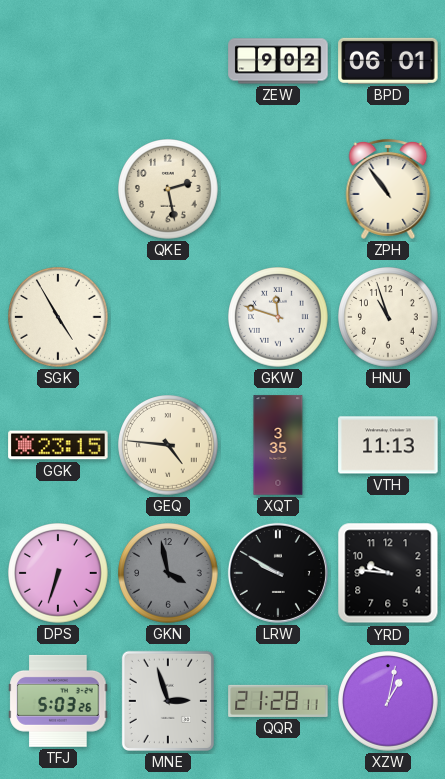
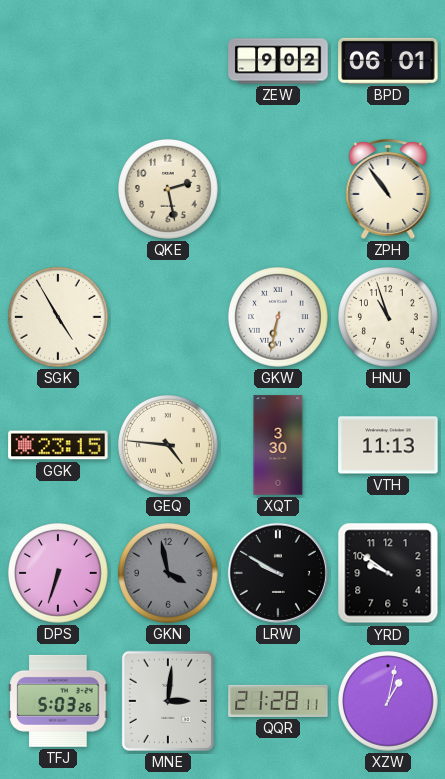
GKW: 11:48 -> 6:32
XQT: 3:35 -> 3:30
YRD: 9:46 -> 9:51
MNE: 2:57 -> 3:01
